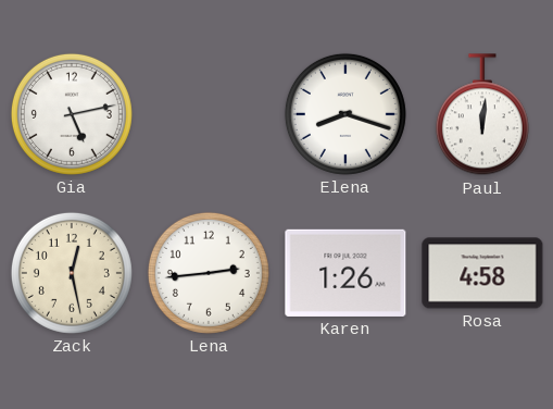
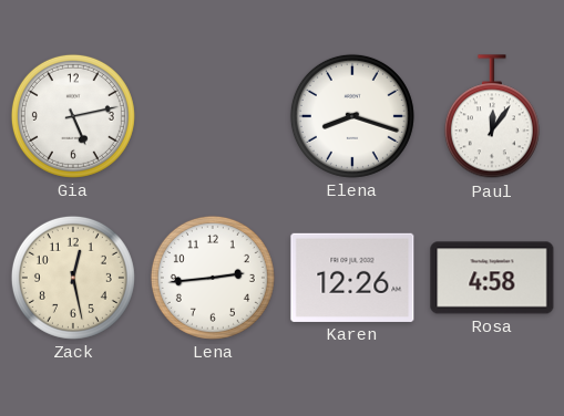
Paul: 12:01 -> 12:06
Karen: 1:26 -> 12:26
